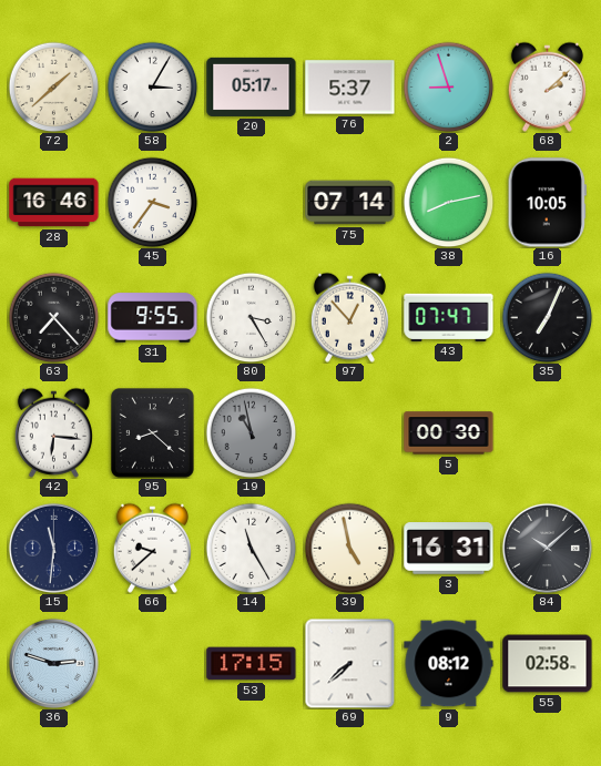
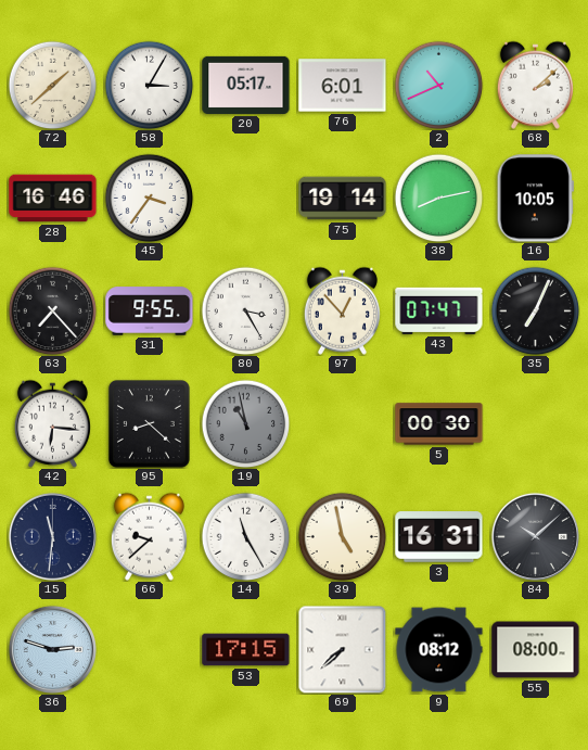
76: 5:37 -> 6:01
2: 8:57 -> 10:41
75: 07:14 -> 19:14
55: 02:58 -> 08:00
